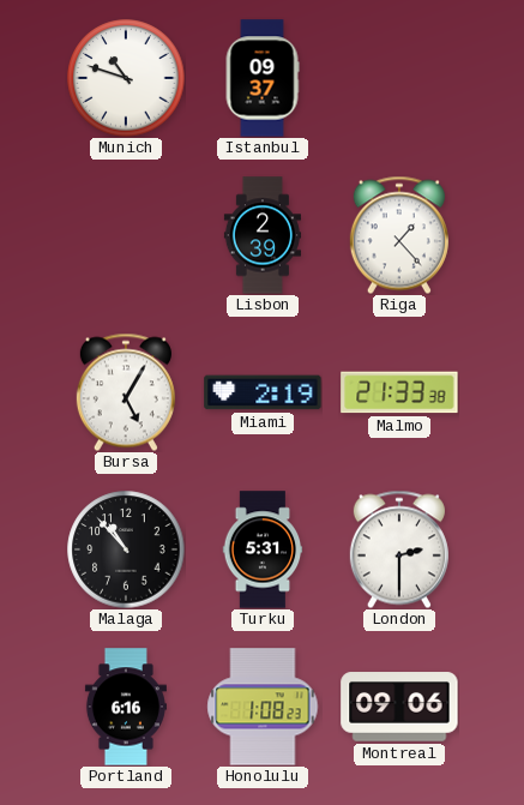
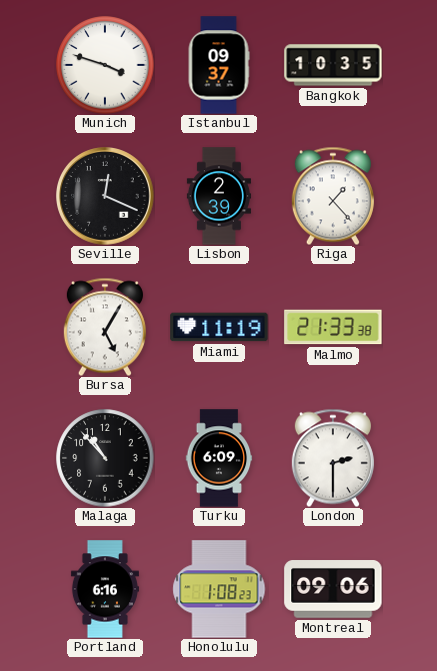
Munich: 10:48 -> 3:48
Bangkok: none -> 10:35
Seville: none -> 12:19
Miami: 2:19 -> 11:19
Turku: 5:31 -> 6:09
